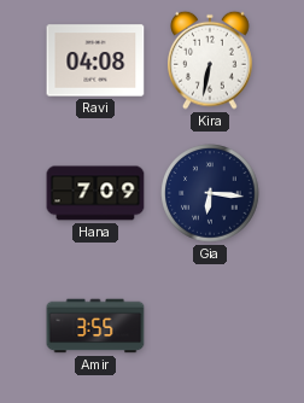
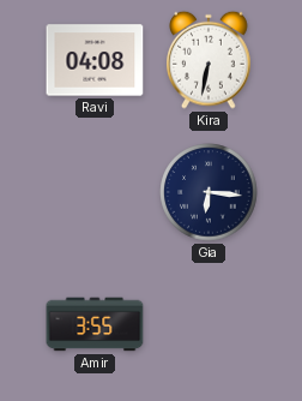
Hana: 7:09 -> none
